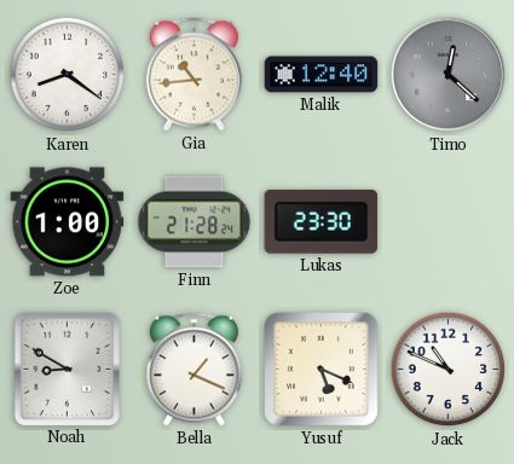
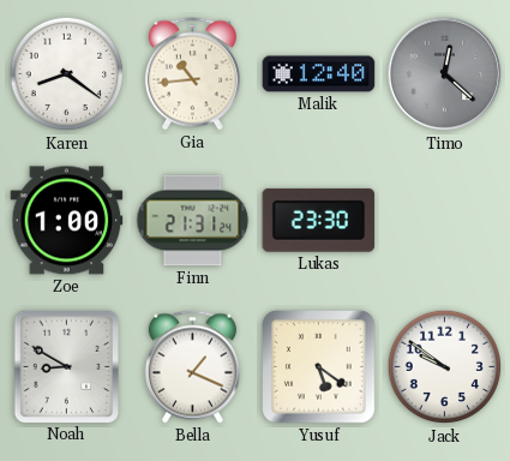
Finn: 21:28 -> 21:31
Yusuf: 5:19 -> 5:21
Jack: 10:49 -> 9:51
